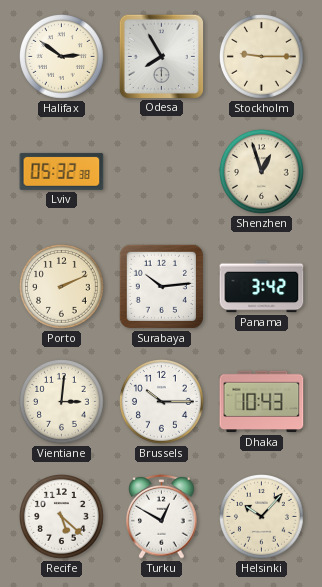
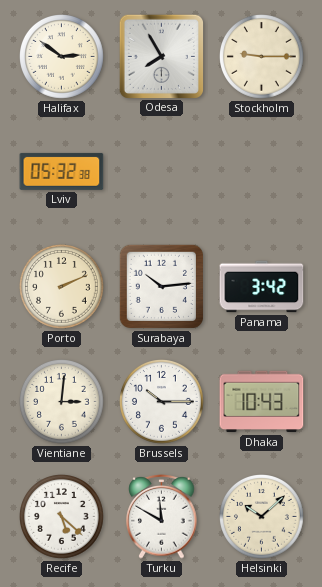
Shenzhen: 12:57 -> none
Turku: 12:50 -> 11:50
Helsinki: 10:07 -> 10:08
